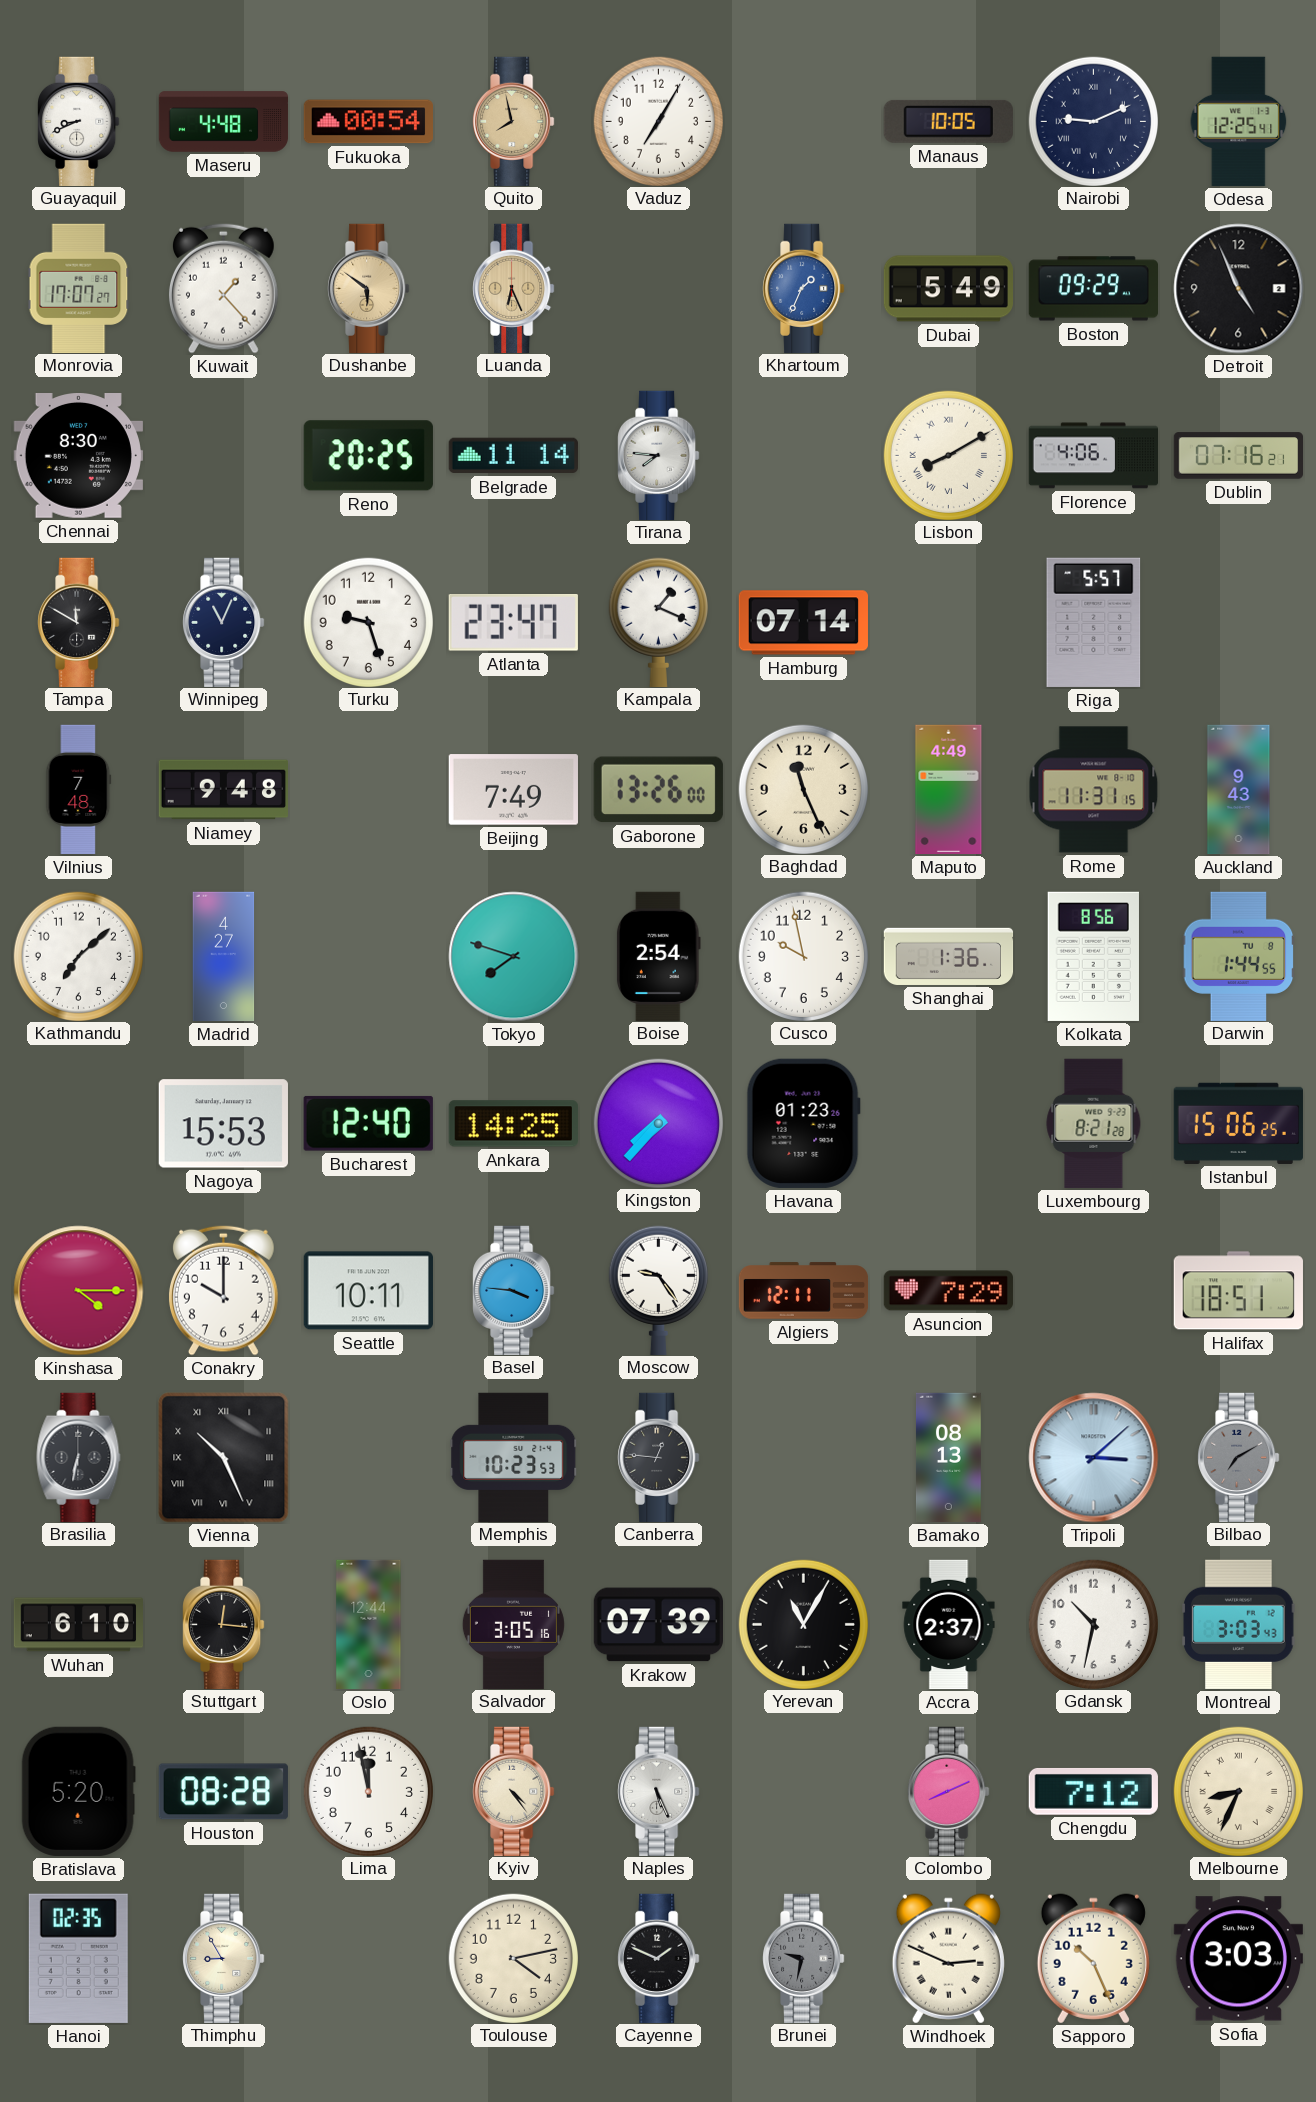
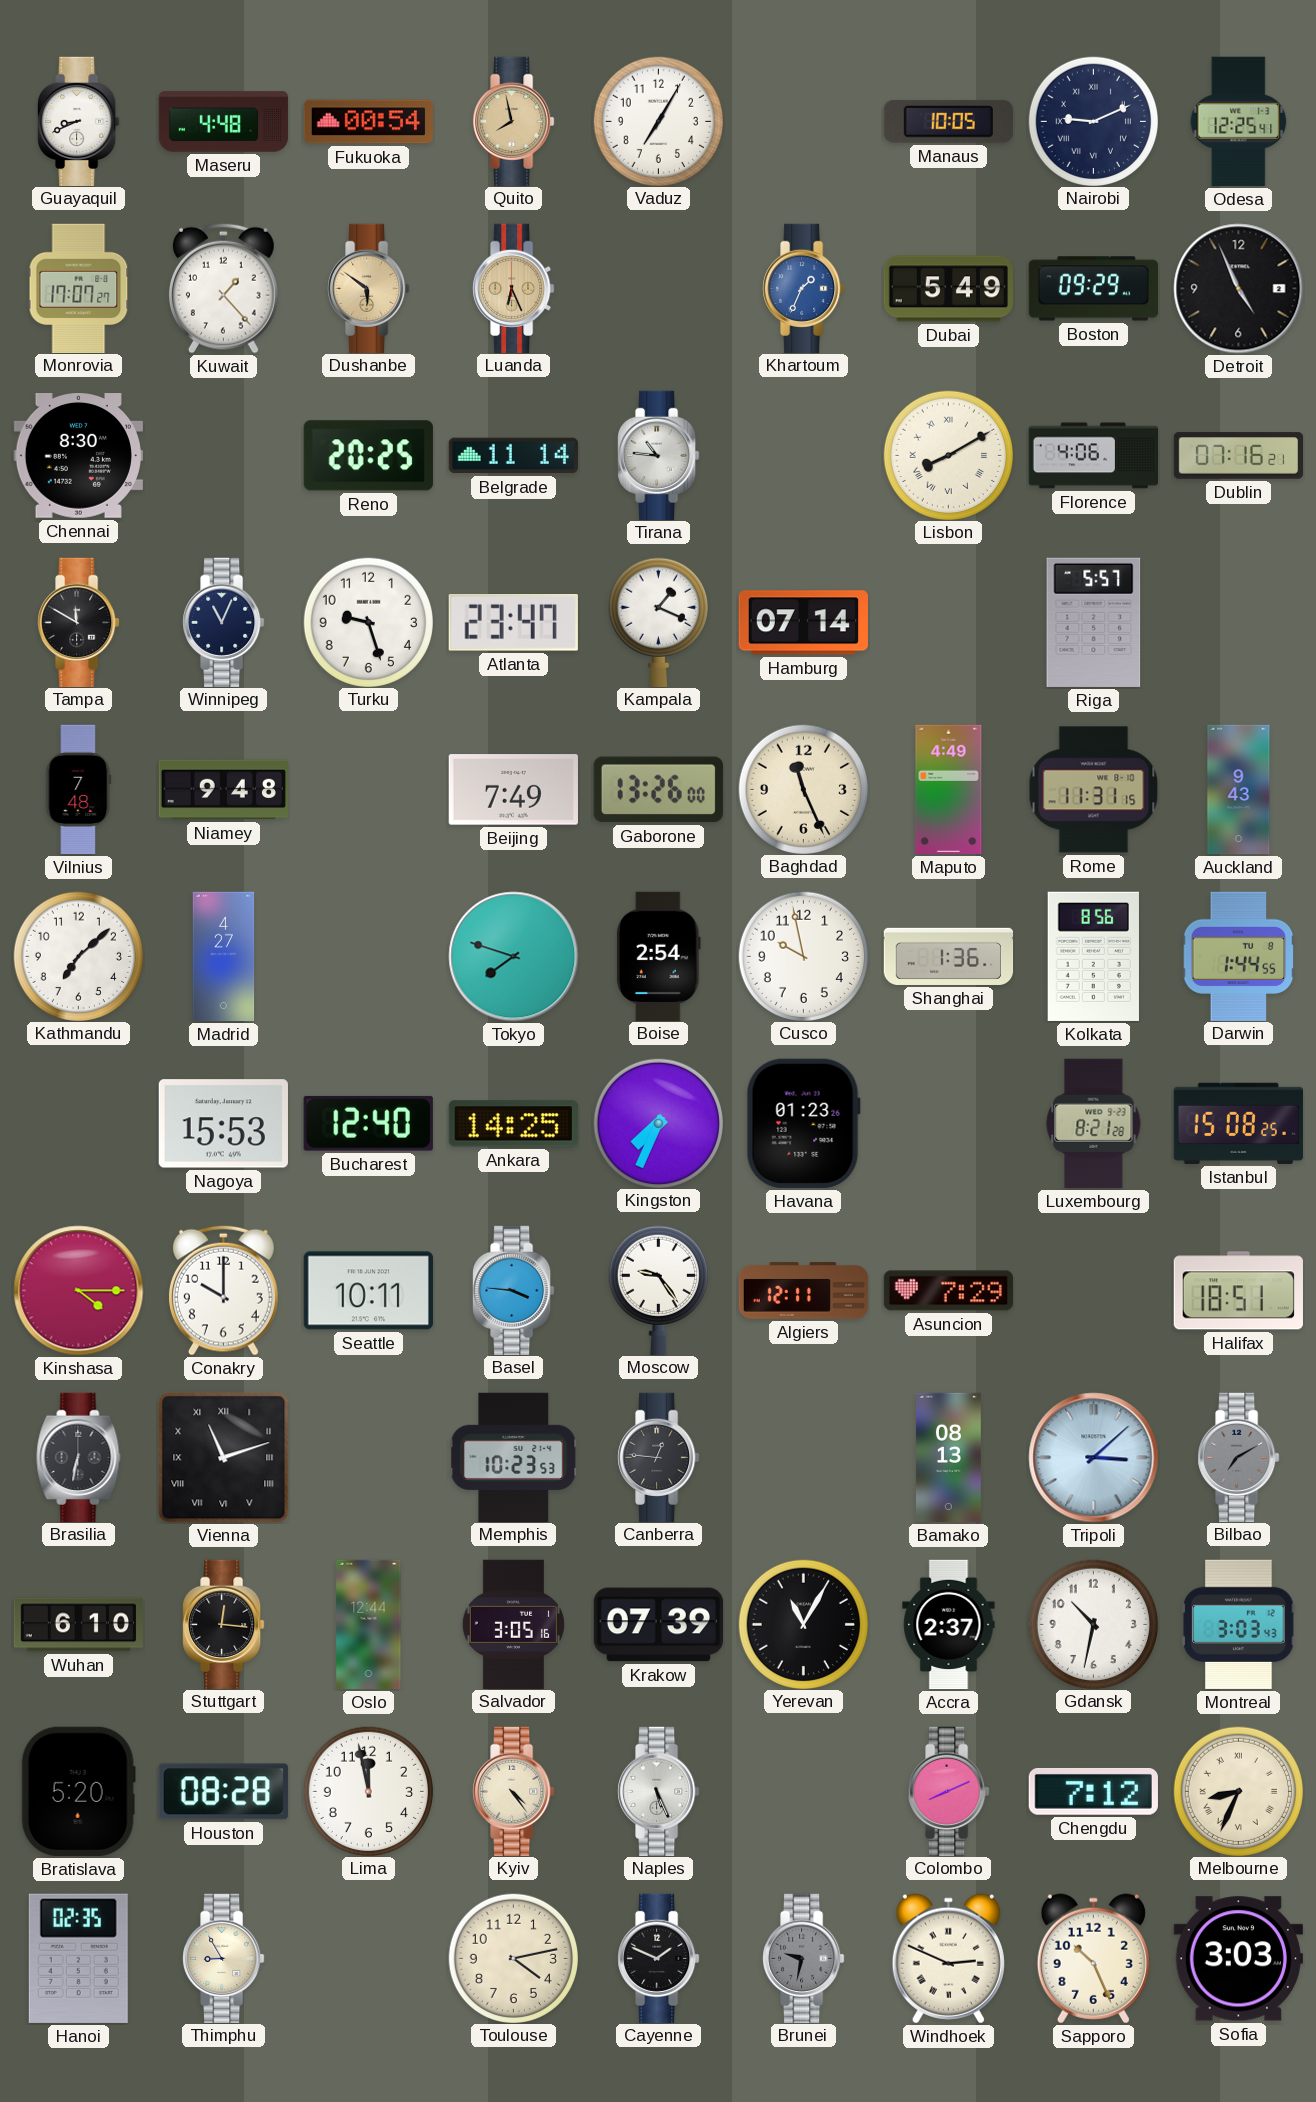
Tirana: 7:46 -> 10:46
Kingston: 7:37 -> 7:34
Istanbul: 15:06 -> 15:08
Vienna: 10:26 -> 11:12
